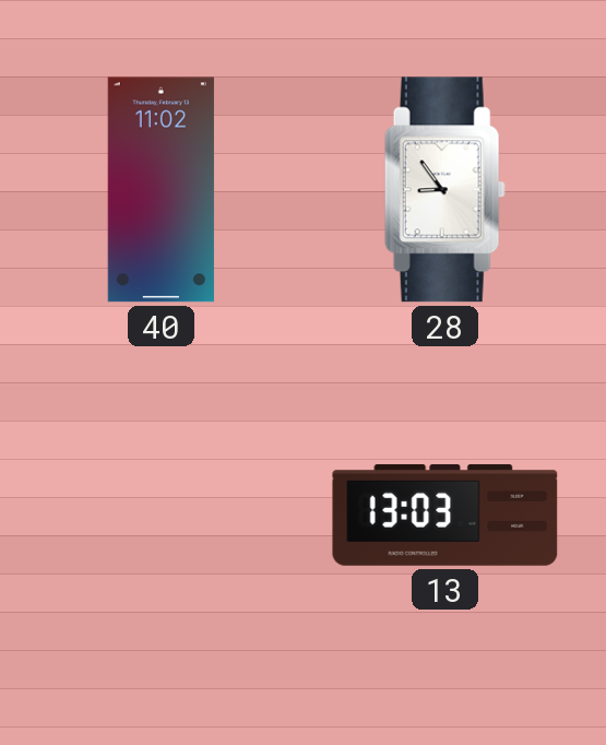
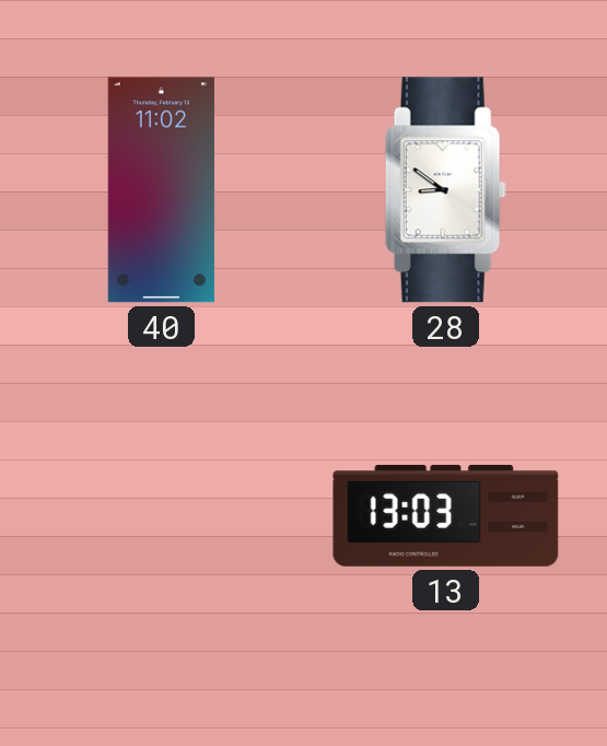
28: 8:54 -> 8:51
